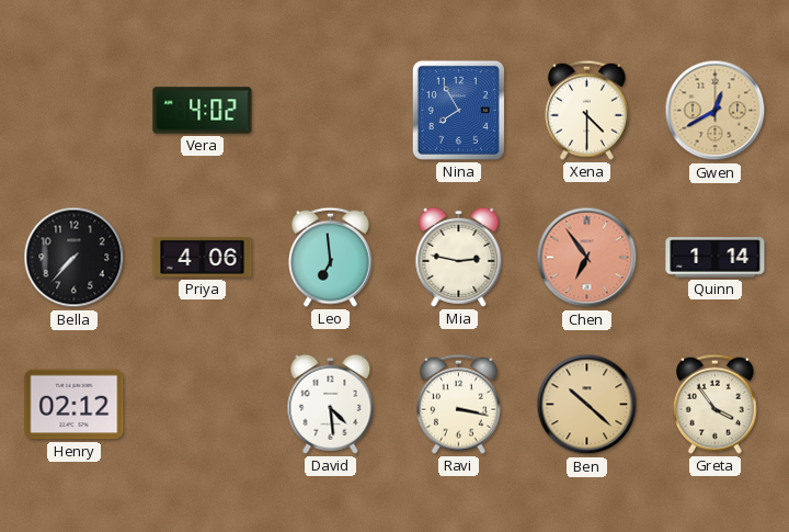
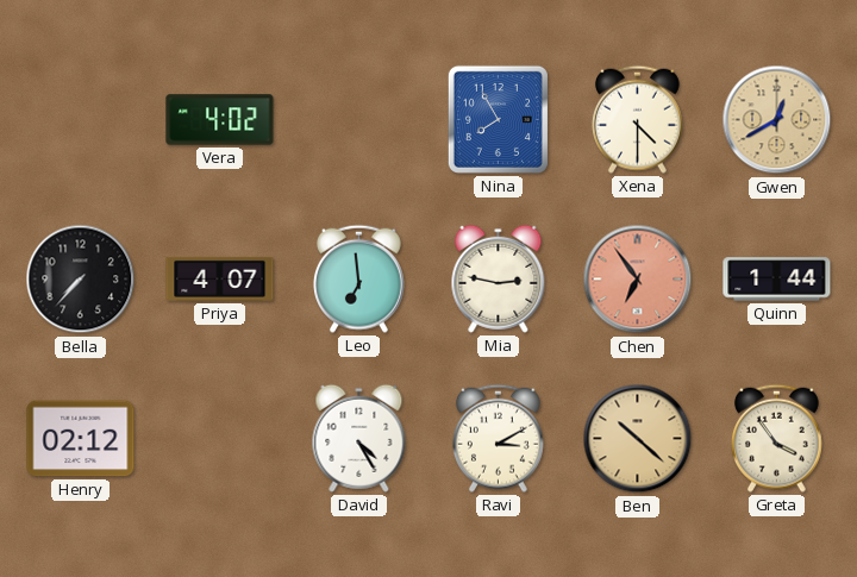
Priya: 4:06 -> 4:07
Quinn: 1:14 -> 1:44
David: 4:29 -> 4:25
Ravi: 3:17 -> 3:10
